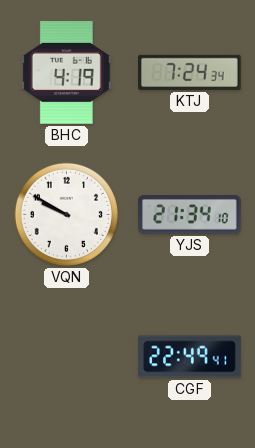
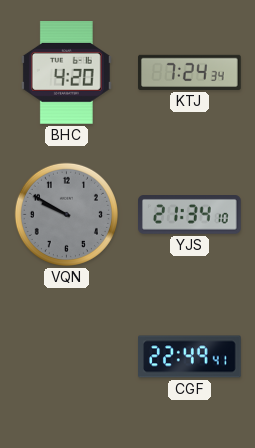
BHC: 4:19 -> 4:20
VQN dial: white -> grey
